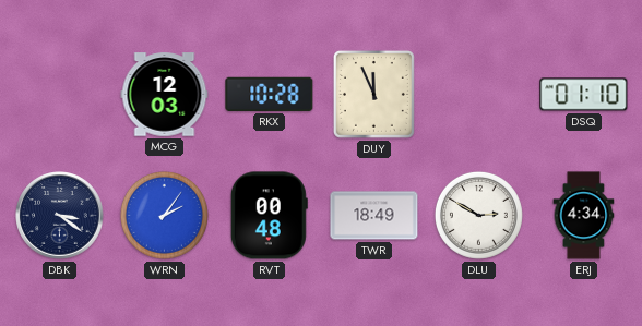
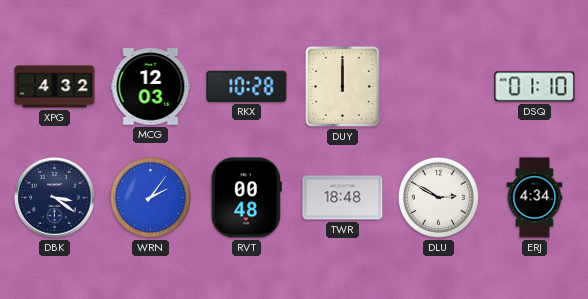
XPG: none -> 4:32
DUY: 11:56 -> 12:00
TWR: 18:49 -> 18:48
